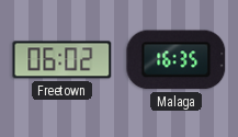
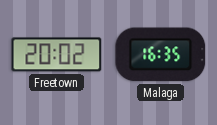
Freetown: 06:02 -> 20:02
